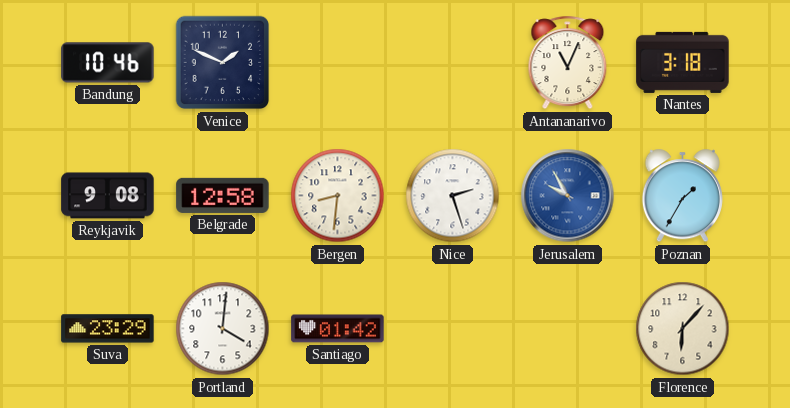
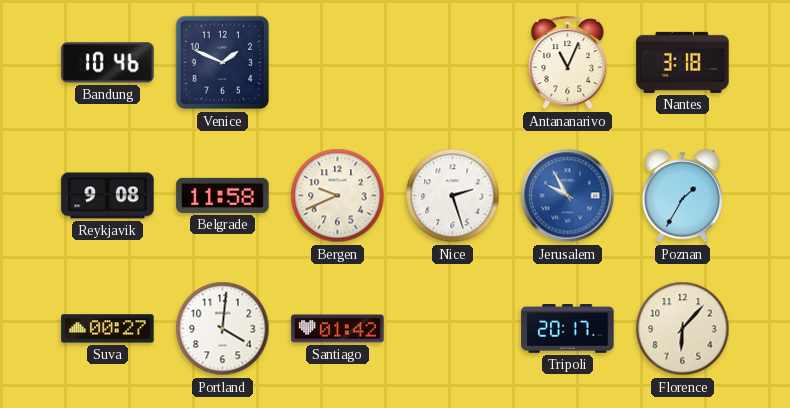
Belgrade: 12:58 -> 11:58
Bergen: 8:31 -> 9:41
Suva: 23:29 -> 00:27
Tripoli: none -> 20:17
